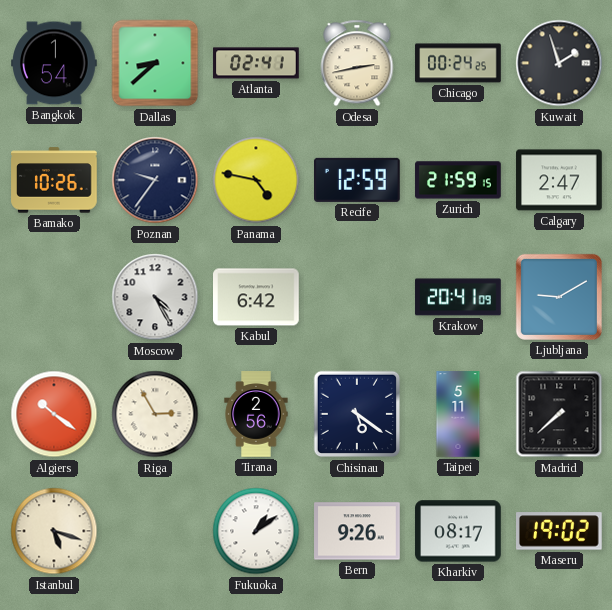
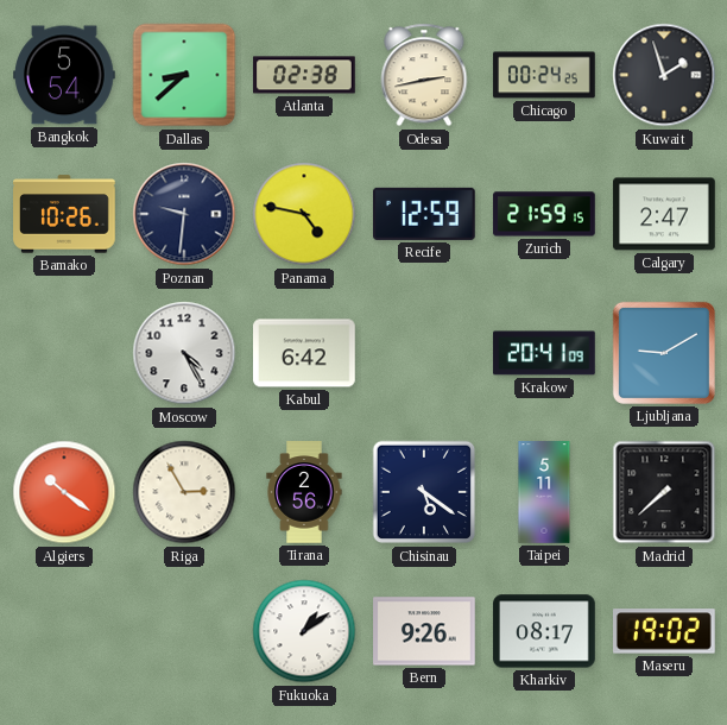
Bangkok: 1:54 -> 5:54
Atlanta: 02:41 -> 02:38
Poznan: 9:36 -> 9:31
Istanbul: 5:18 -> none
